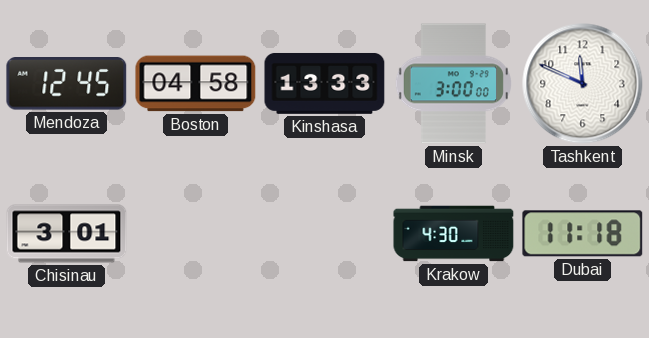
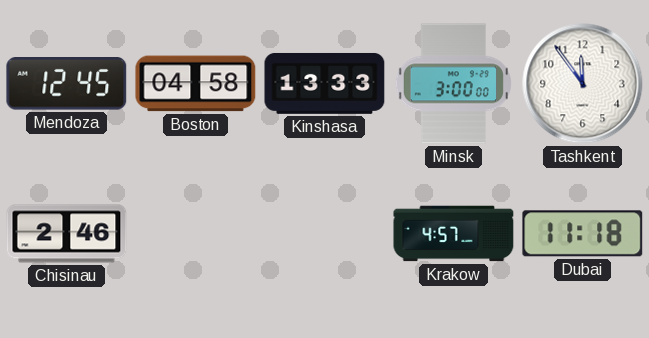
Tashkent: 11:49 -> 11:54
Chisinau: 3:01 -> 2:46
Krakow: 4:30 -> 4:57
